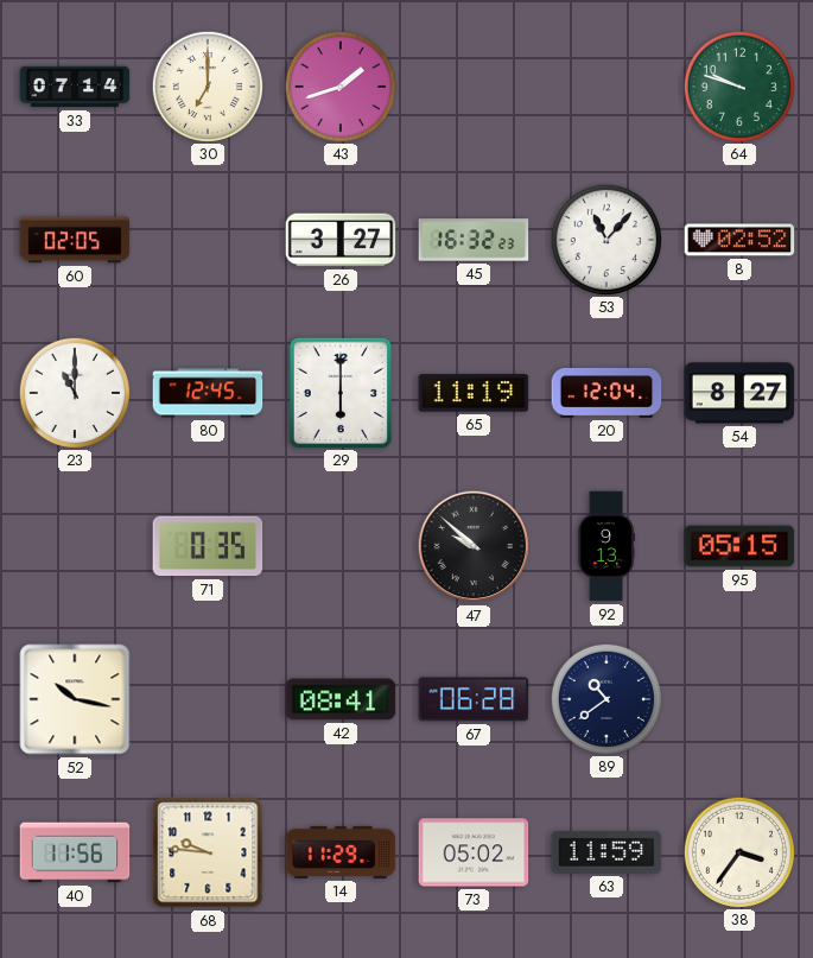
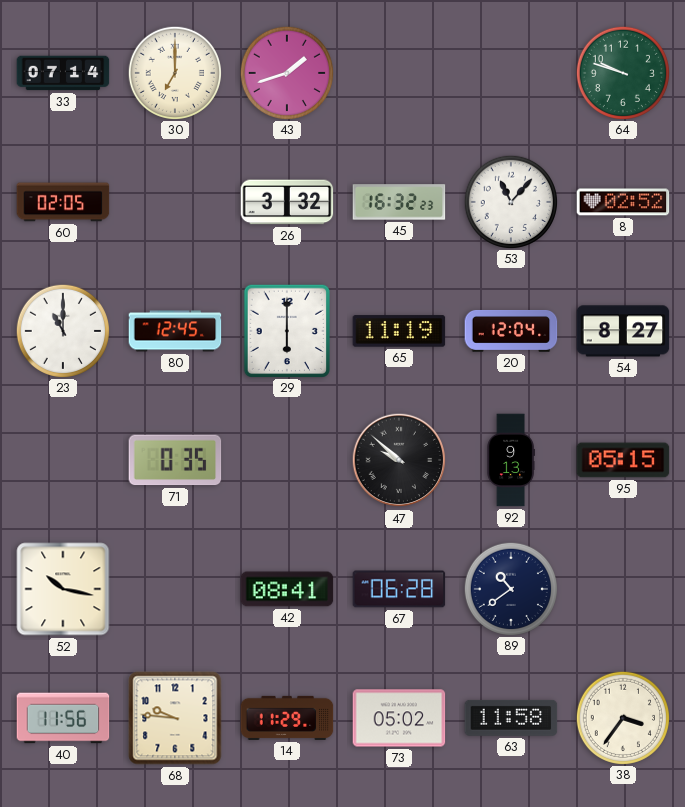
26: 3:27 -> 3:32
63: 11:59 -> 11:58
